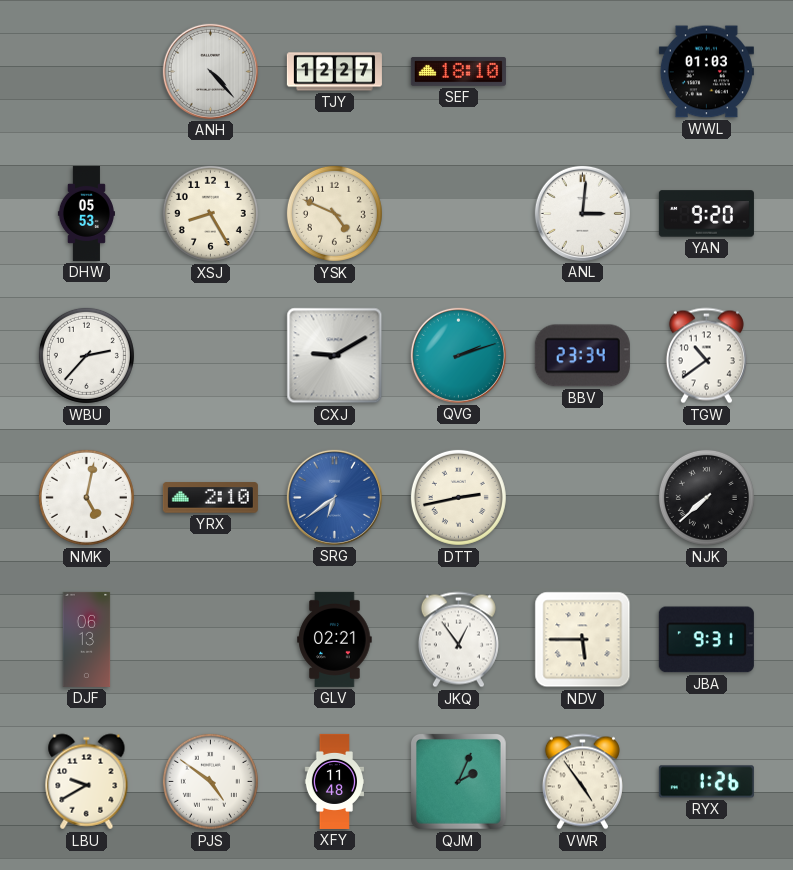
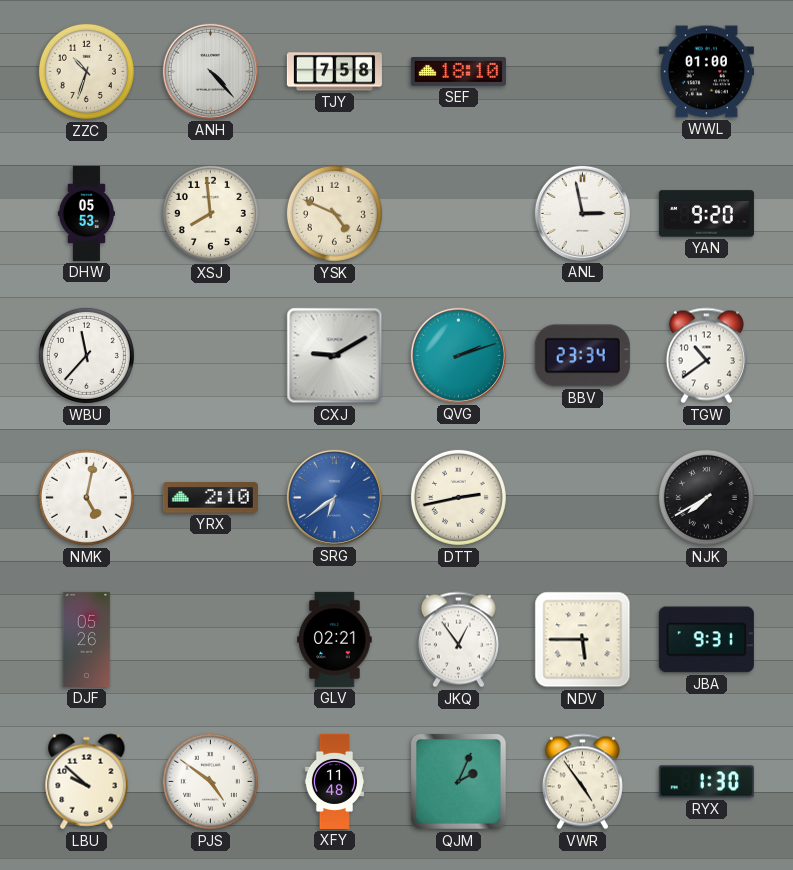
ZZC: none -> 10:33
TJY: 12:27 -> 7:58
WWL: 01:03 -> 01:00
XSJ: 8:25 -> 7:59
ANL: 3:01 -> 2:58
WBU: 2:37 -> 11:37
NJK: 7:38 -> 7:40
DJF: 06:13 -> 05:26
LBU: 9:40 -> 9:52
RYX: 1:26 -> 1:30
